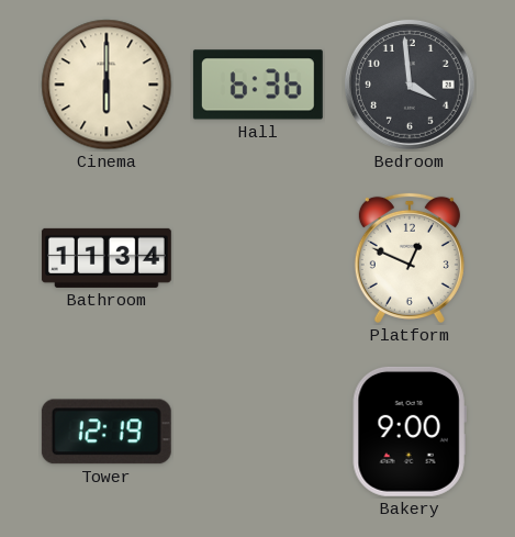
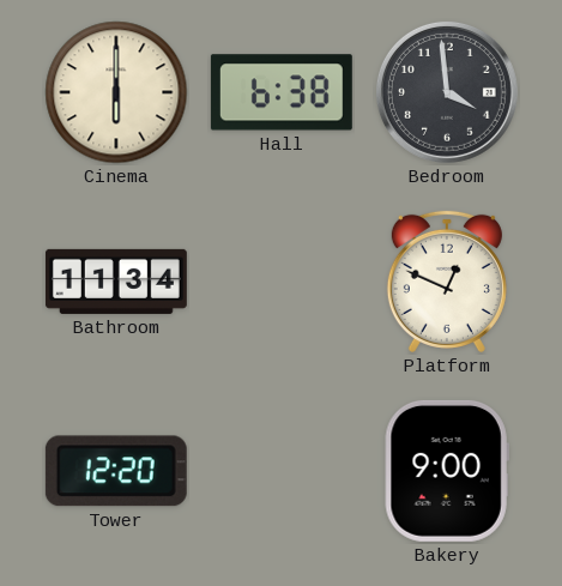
Hall: 6:36 -> 6:38
Tower: 12:19 -> 12:20
